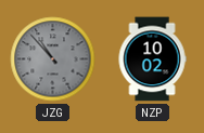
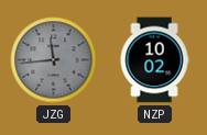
JZG: 10:53 -> 11:44
